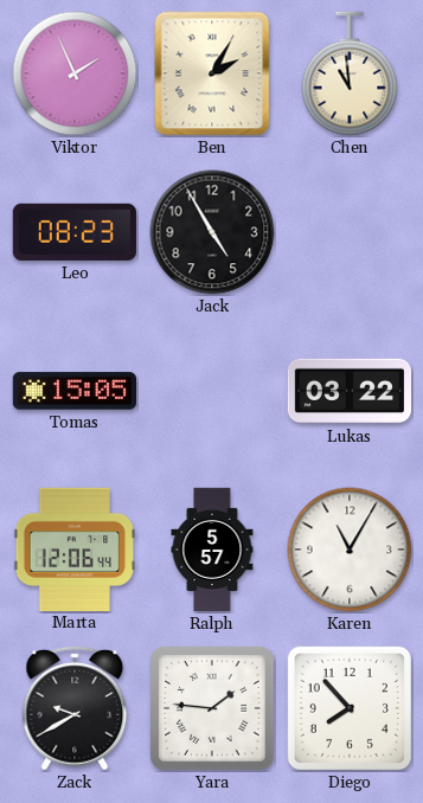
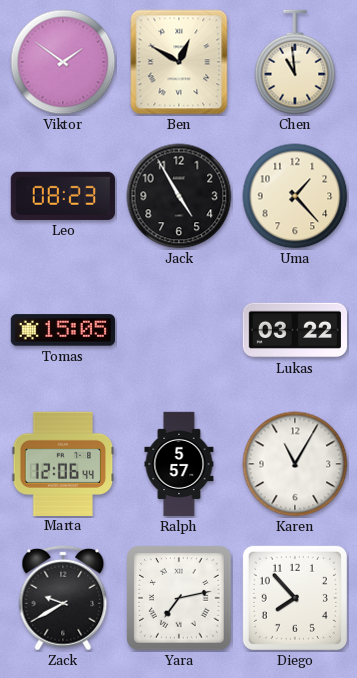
Viktor: 1:56 -> 1:51
Ben: 2:05 -> 12:50
Uma: none -> 1:23
Yara: 1:46 -> 7:13
